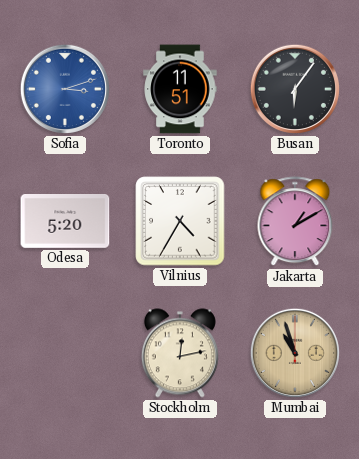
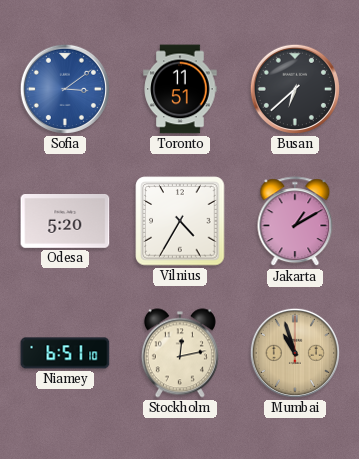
Sofia: 3:12 -> 3:09
Busan: 6:06 -> 6:38
Niamey: none -> 6:51
